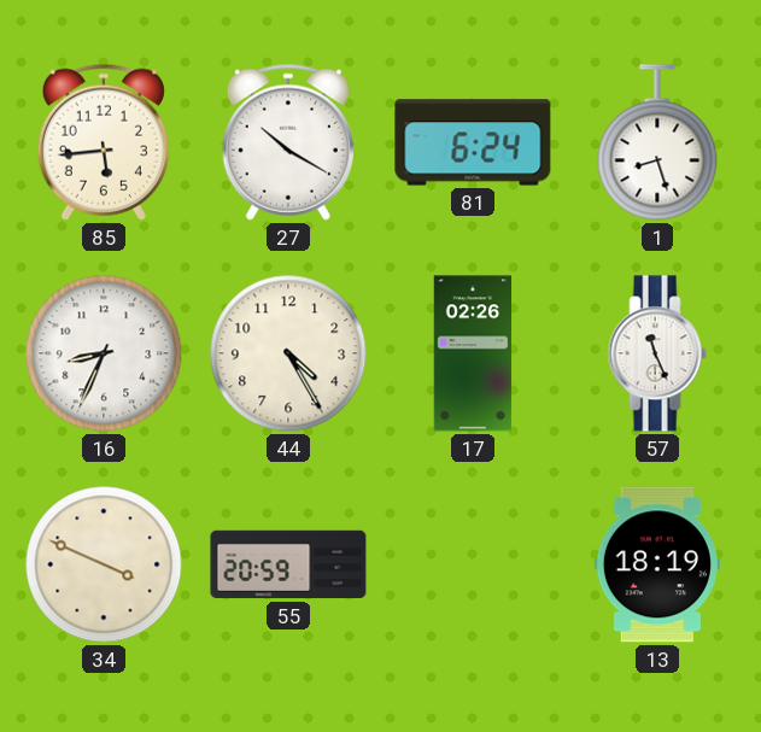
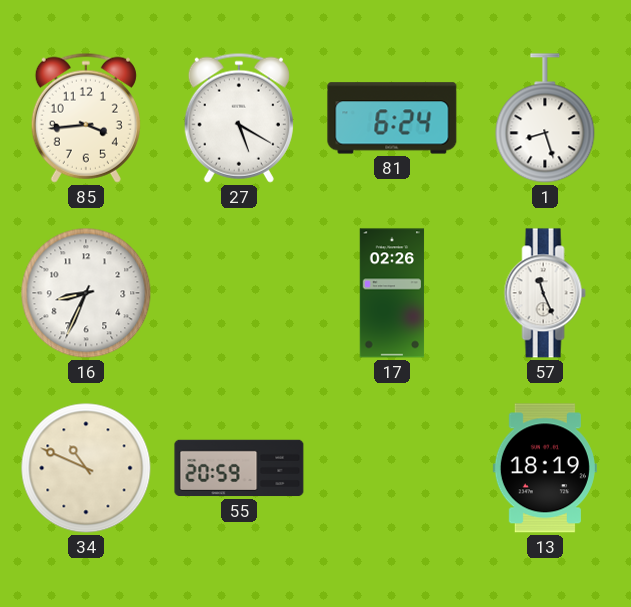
85: 5:44 -> 3:44
27: 10:20 -> 5:20
44: 4:25 -> none
34: 3:49 -> 10:49
